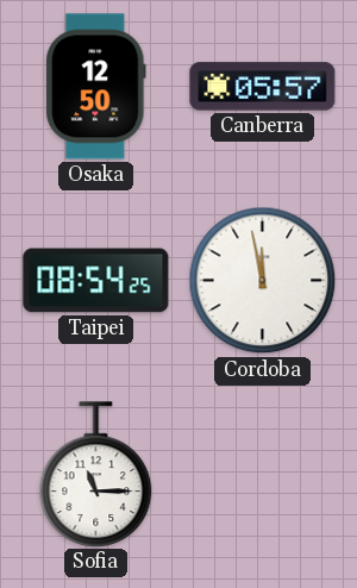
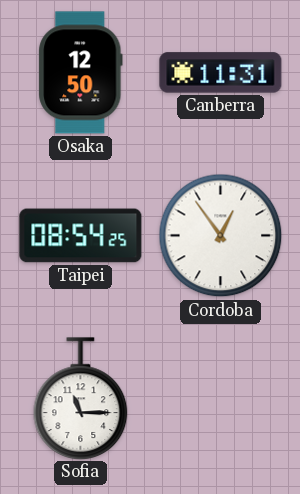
Canberra: 05:57 -> 11:31
Cordoba: 11:58 -> 12:54
